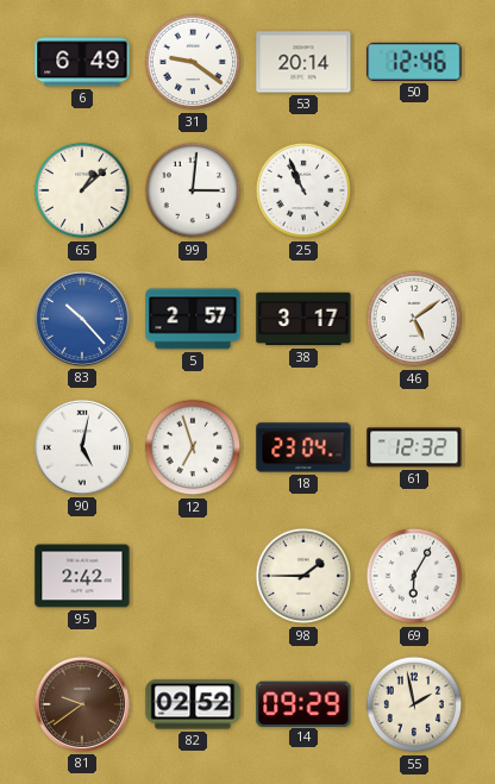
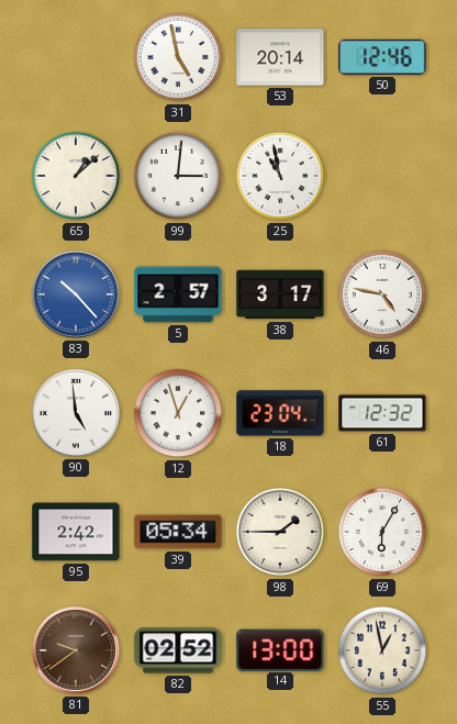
6: 6:49 -> none
31: 9:21 -> 4:58
25: 10:56 -> 10:58
46: 5:09 -> 4:47
90: 5:02 -> 4:59
12: 6:57 -> 12:57
39: none -> 05:34
14: 09:29 -> 13:00
55: 1:58 -> 12:58
